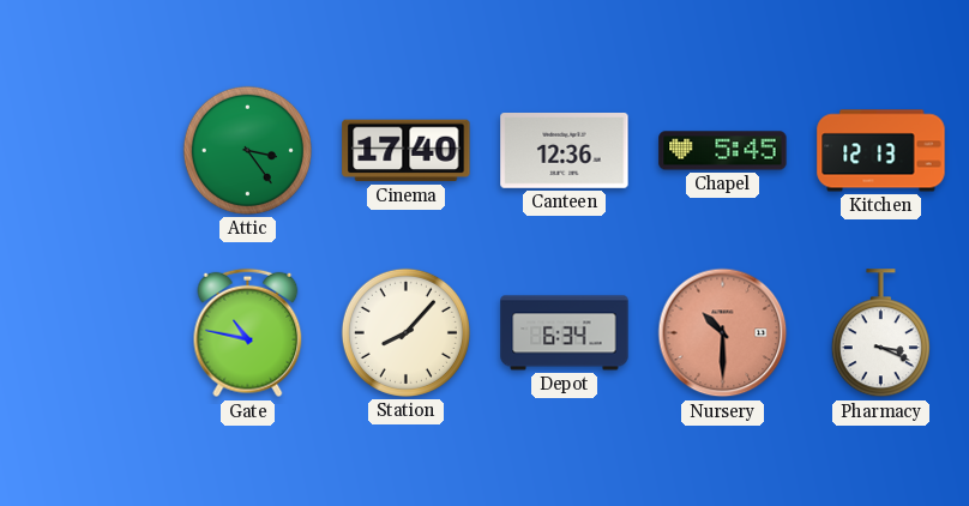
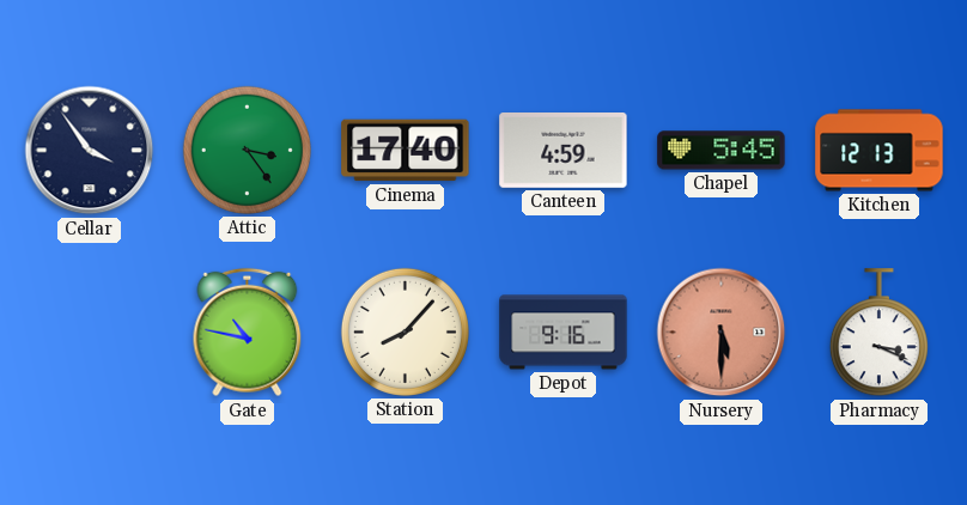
Cellar: none -> 3:54
Canteen: 12:36 -> 4:59
Depot: 6:34 -> 9:16
Nursery: 10:30 -> 5:30
